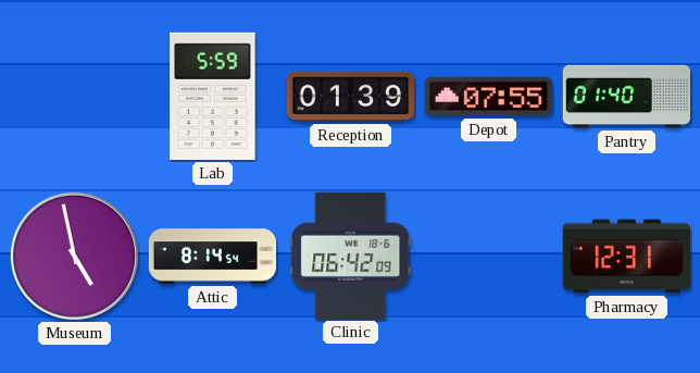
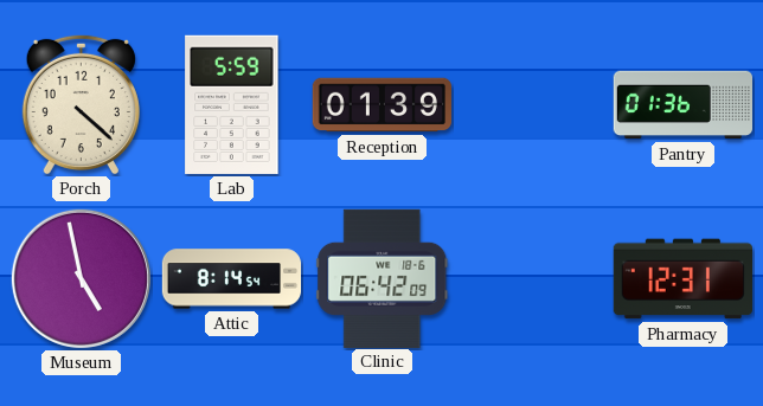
Porch: none -> 4:22
Depot: 07:55 -> none
Pantry: 01:40 -> 01:36
